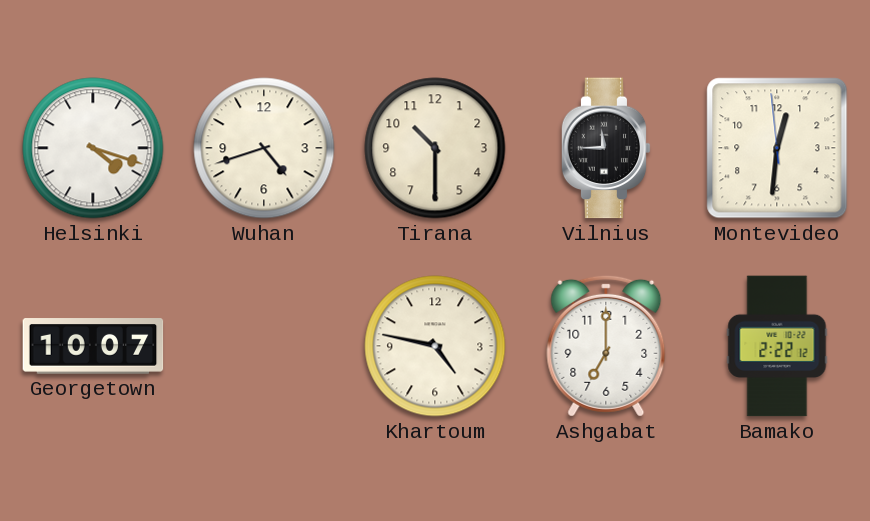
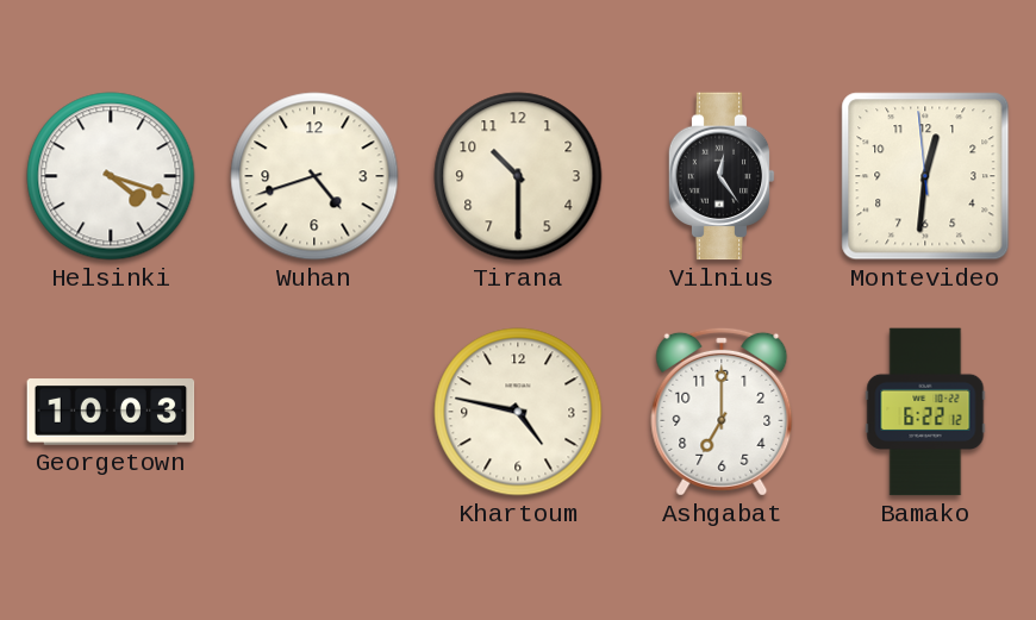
Vilnius: 11:45 -> 12:24
Georgetown: 10:07 -> 10:03
Bamako: 2:22 -> 6:22
